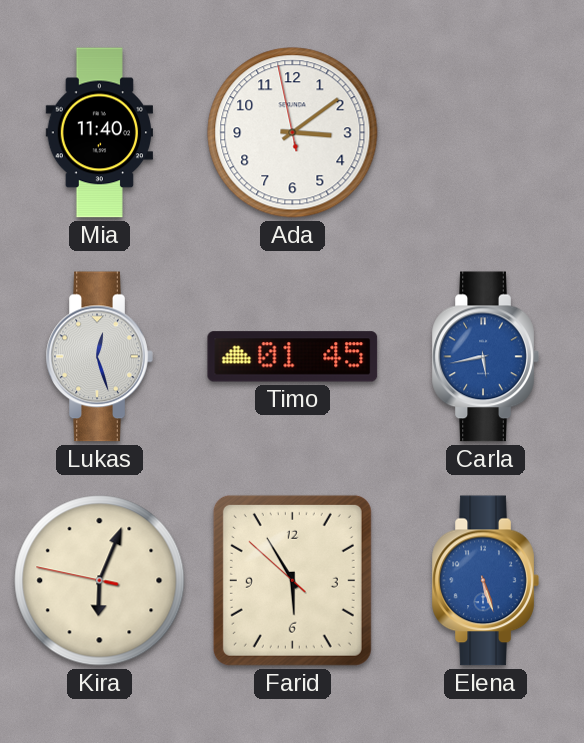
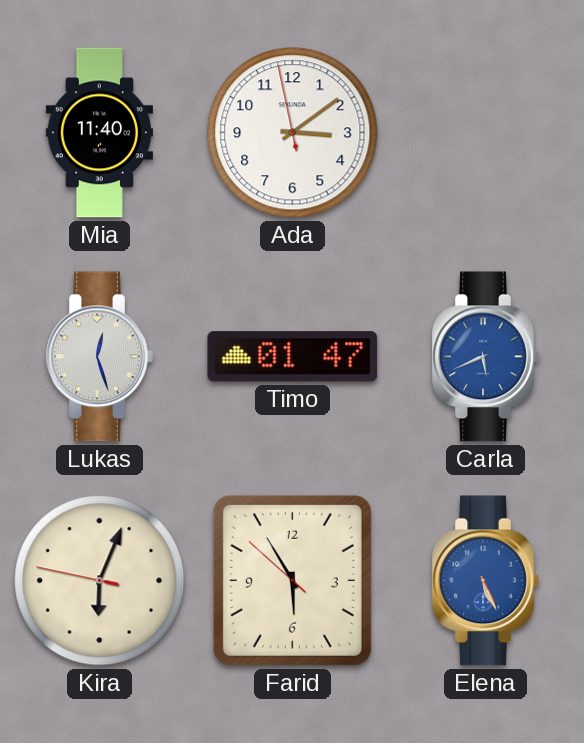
Timo: 01:45 -> 01:47
Carla: 5:43 -> 5:41
Elena: 5:27 -> 5:26
